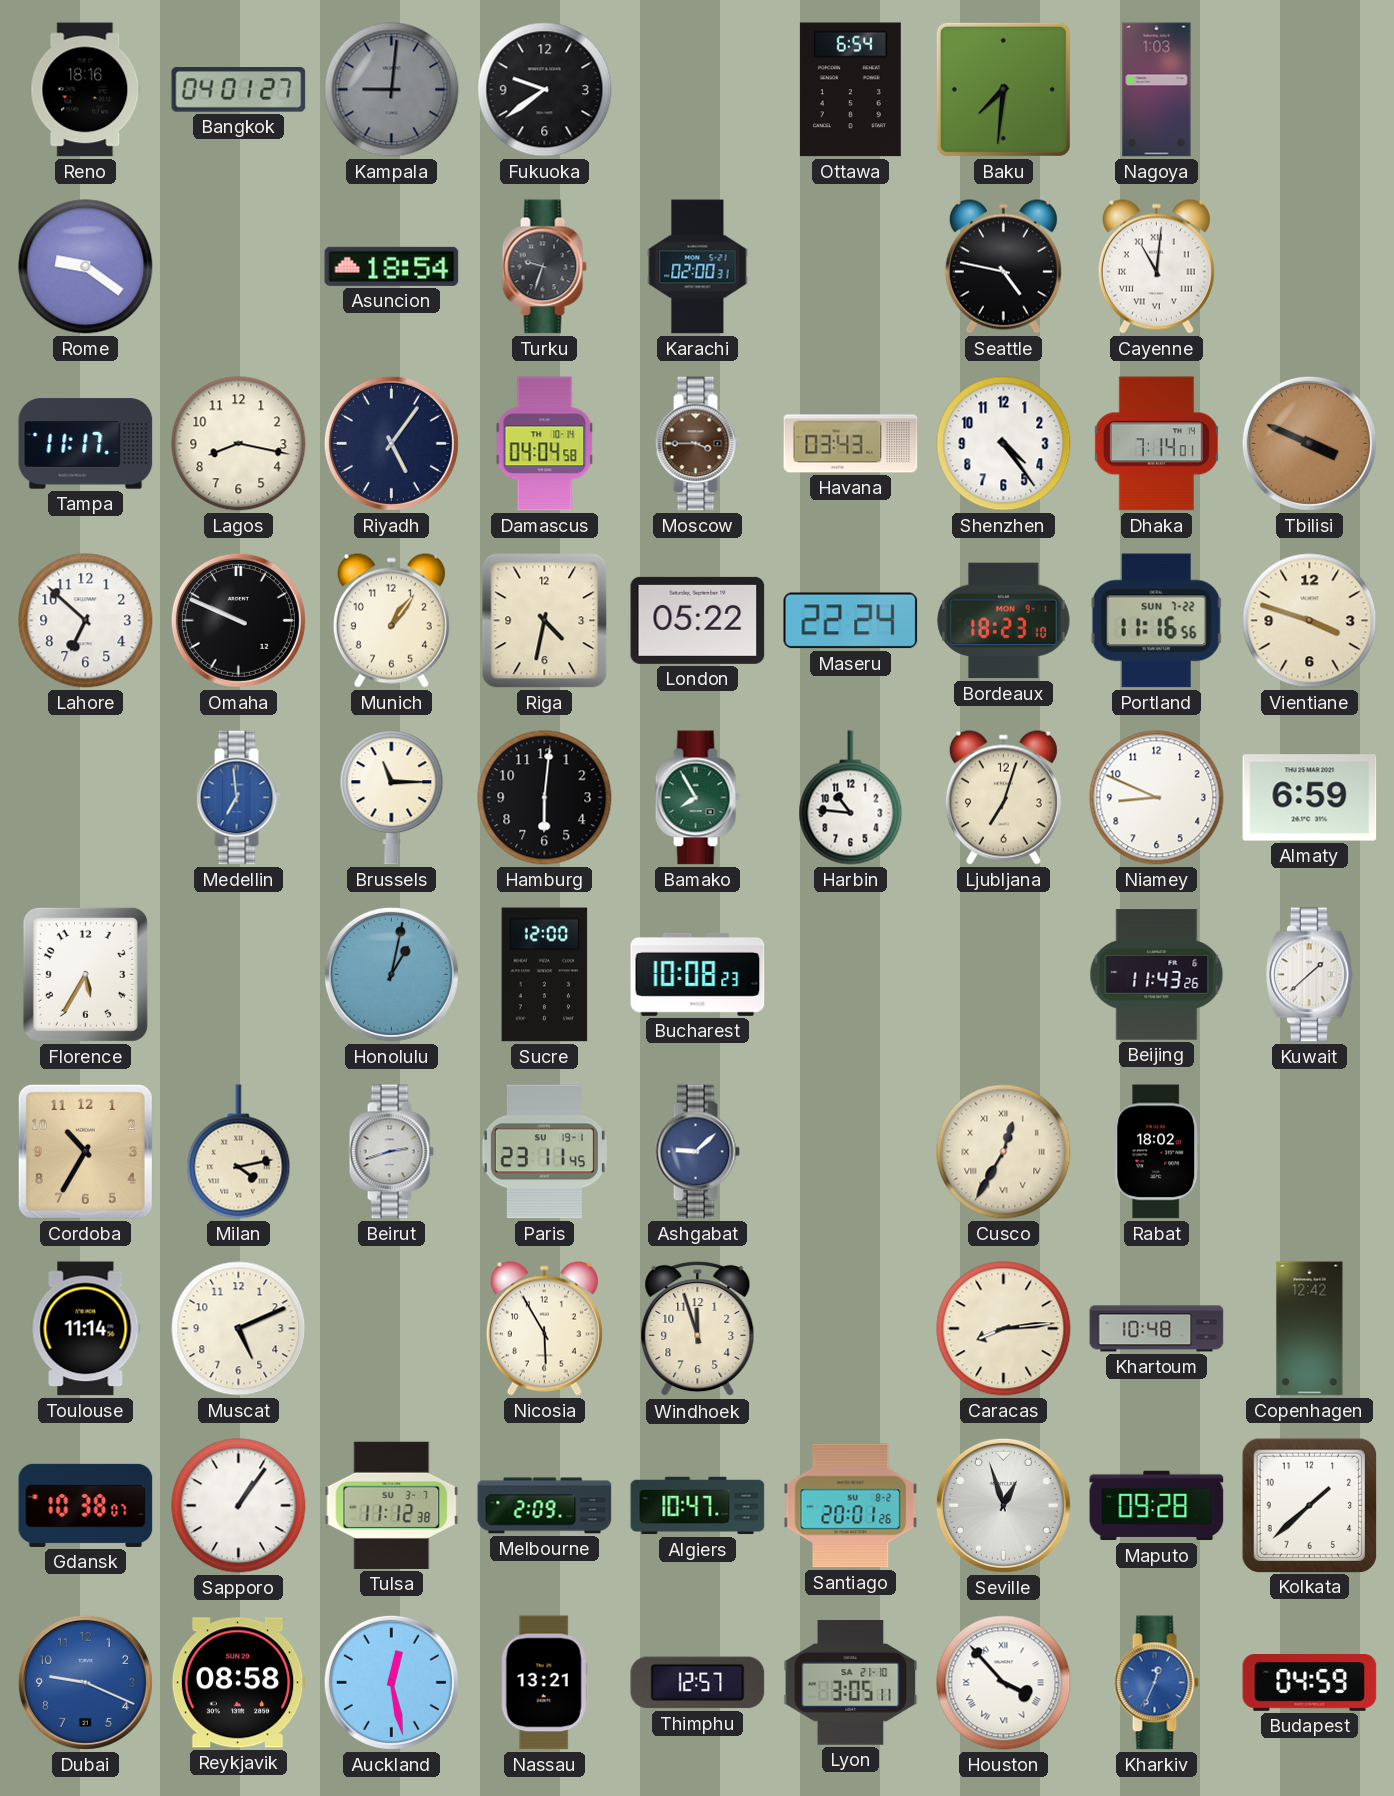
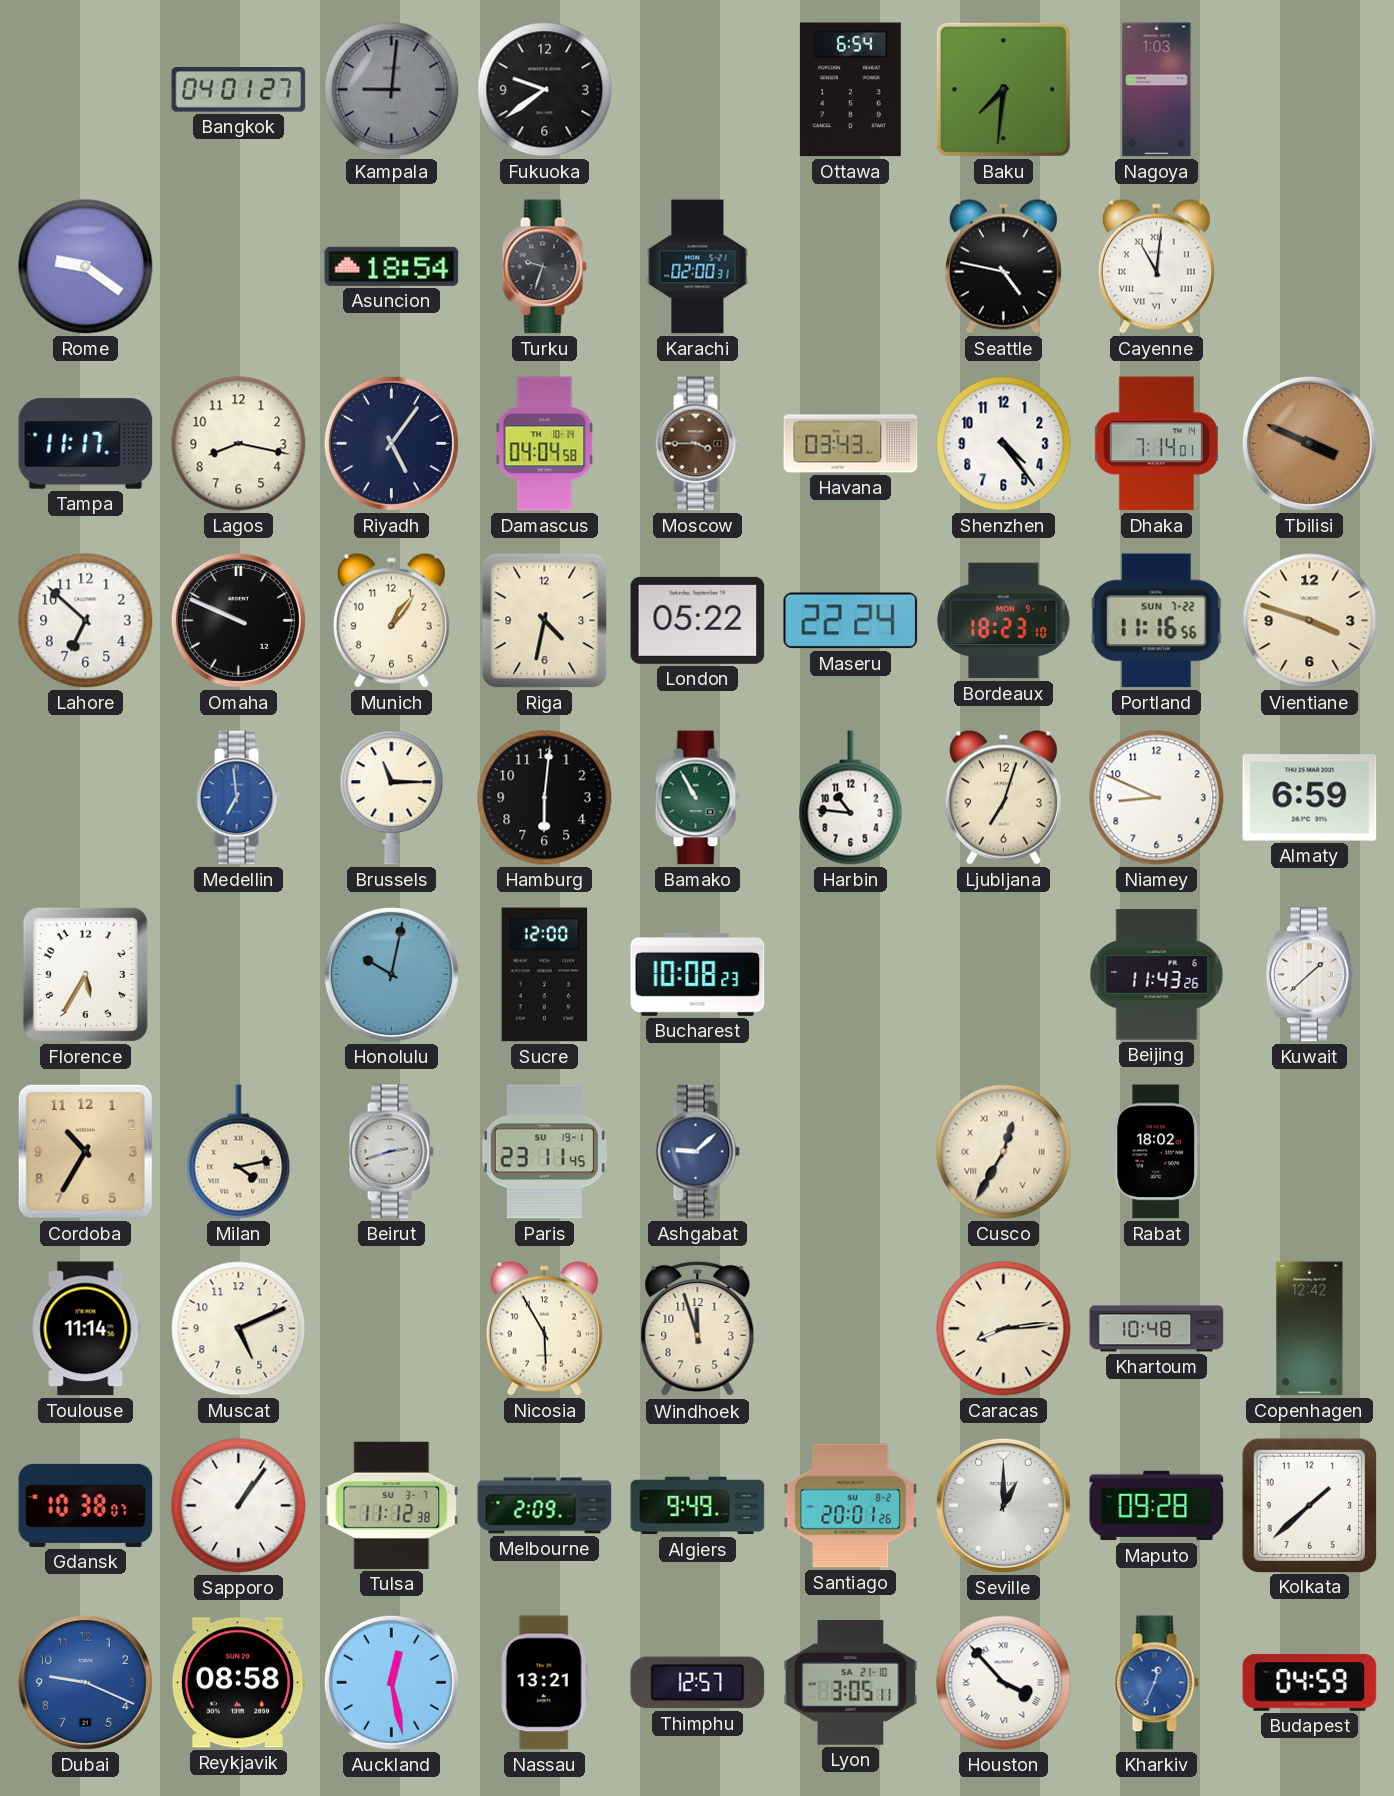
Reno: 18:16 -> none
Bamako: 7:55 -> 10:55
Honolulu: 1:02 -> 10:02
Algiers: 10:47 -> 9:49
Seville: 12:57 -> 1:00
